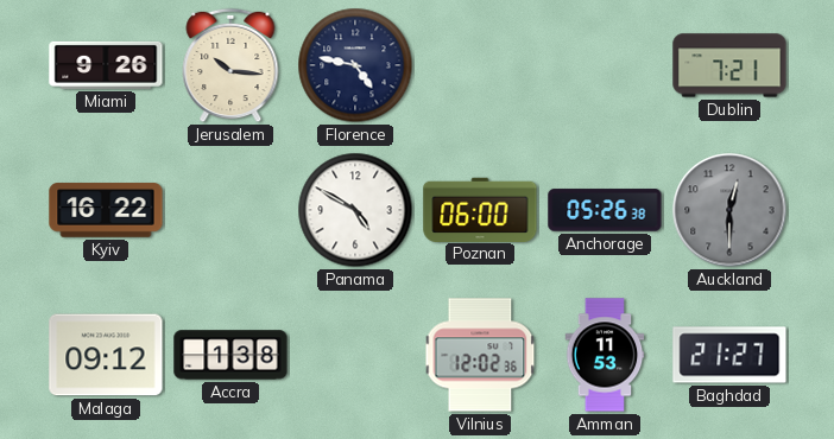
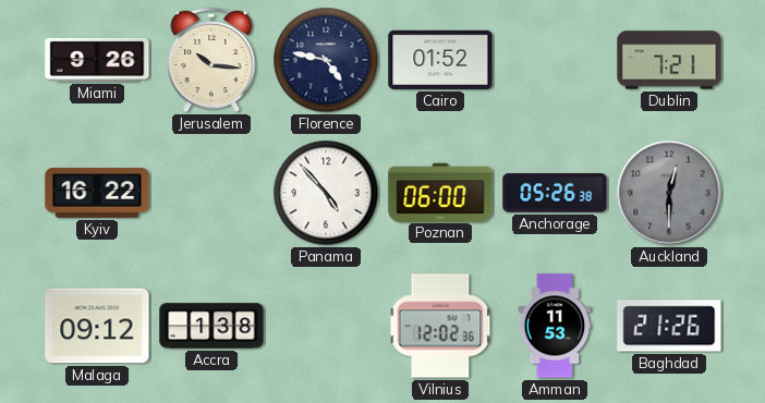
Cairo: none -> 01:52
Panama: 4:50 -> 4:53
Baghdad: 21:27 -> 21:26
